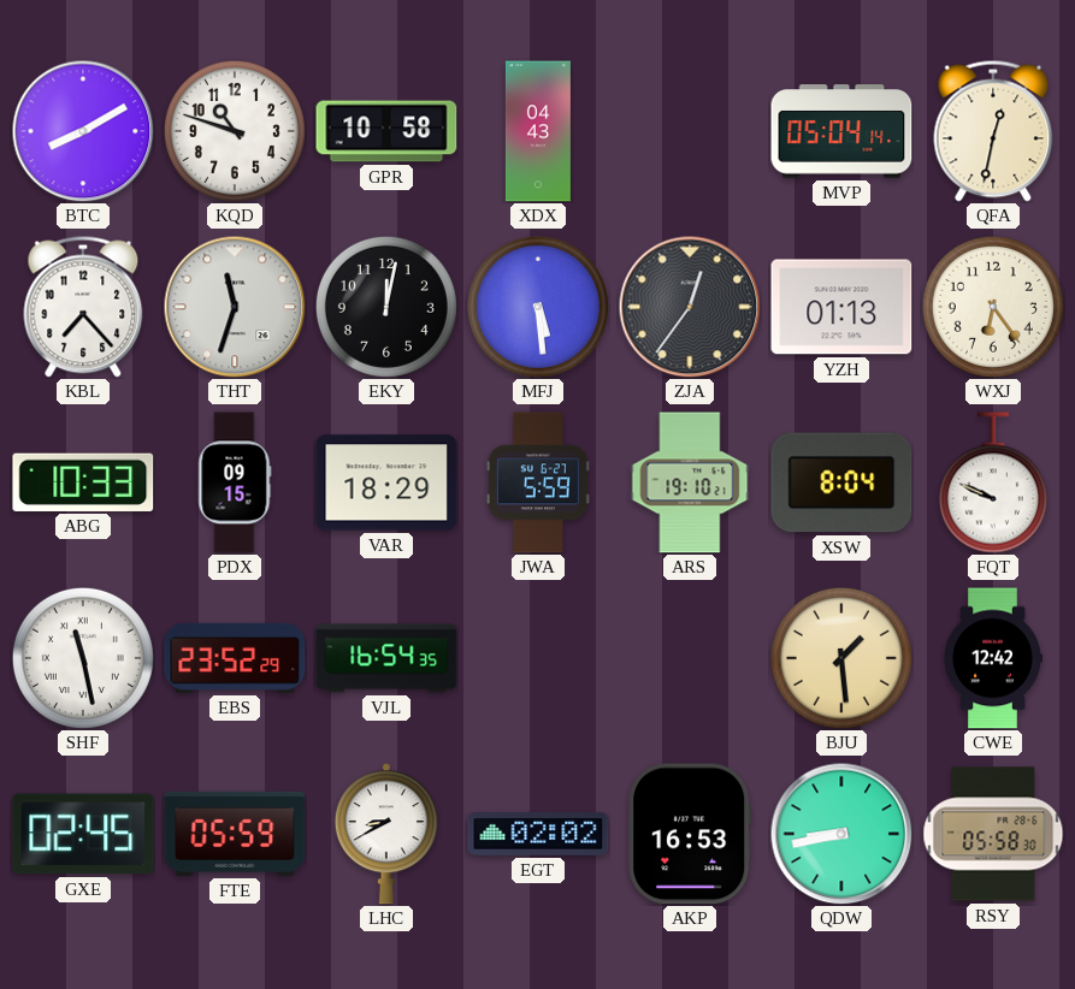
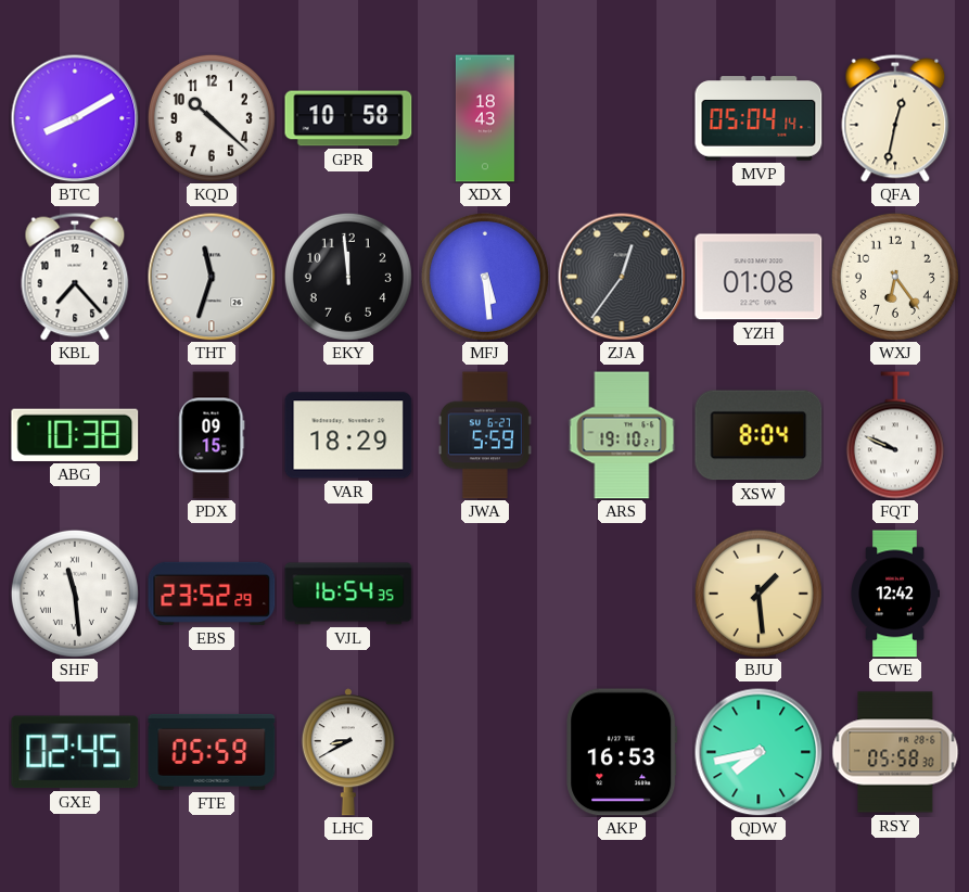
KQD: 10:48 -> 10:22
XDX: 04:43 -> 18:43
EKY: 12:02 -> 11:59
YZH: 01:13 -> 01:08
ABG: 10:33 -> 10:38
SHF: 11:28 -> 11:29
EGT: 02:02 -> none
QDW: 8:43 -> 7:43
